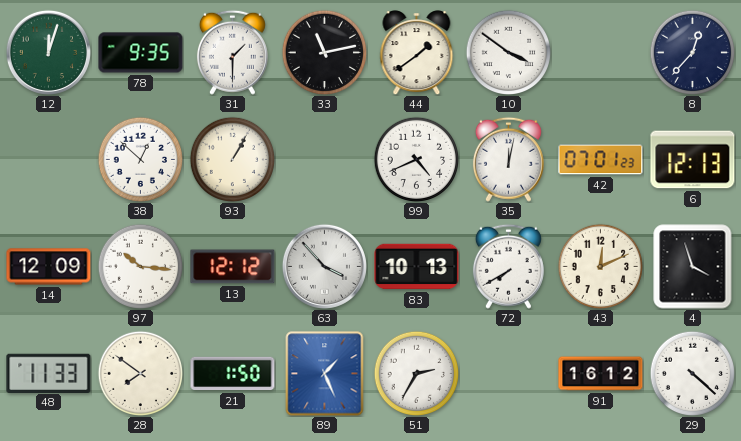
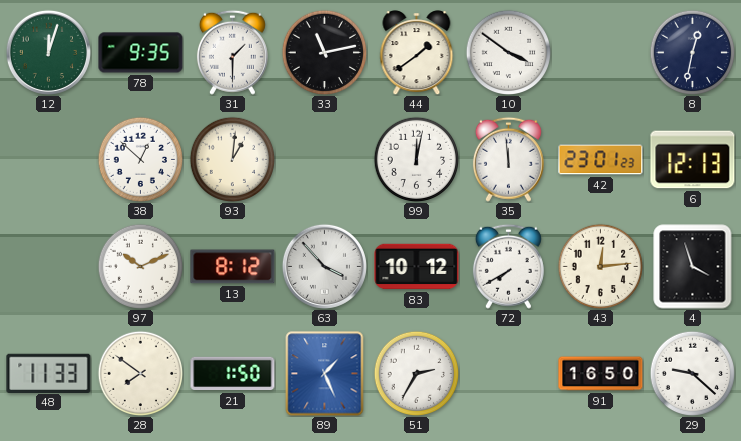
8: 12:37 -> 12:32
93: 1:05 -> 1:01
99: 4:41 -> 12:02
35: 12:02 -> 11:59
42: 07:01 -> 23:01
14: 12:09 -> none
97: 10:16 -> 10:11
13: 12:12 -> 8:12
83: 10:13 -> 10:12
43: 12:11 -> 12:14
91: 16:12 -> 16:50
29: 4:22 -> 9:22
